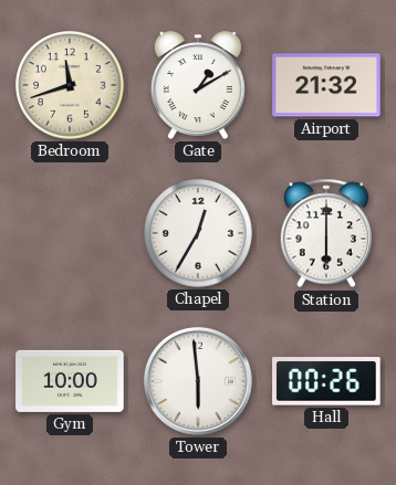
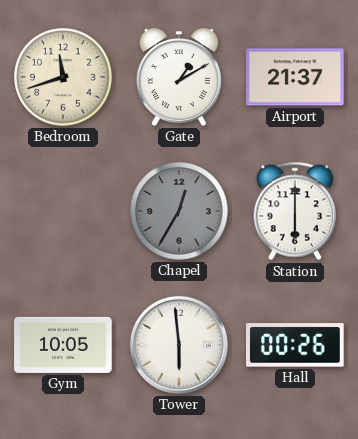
Airport: 21:32 -> 21:37
Chapel dial: white -> grey
Gym: 10:00 -> 10:05
